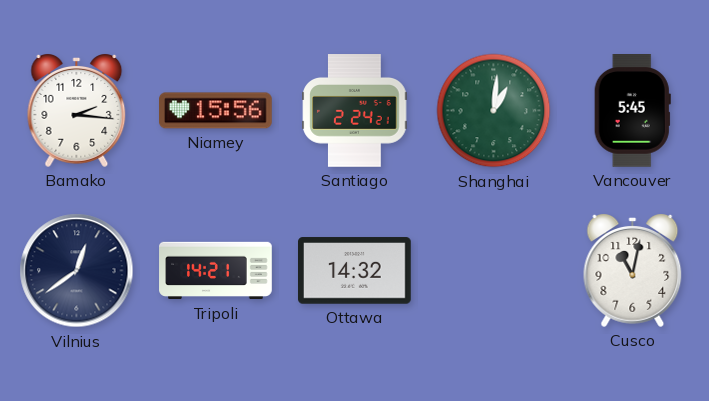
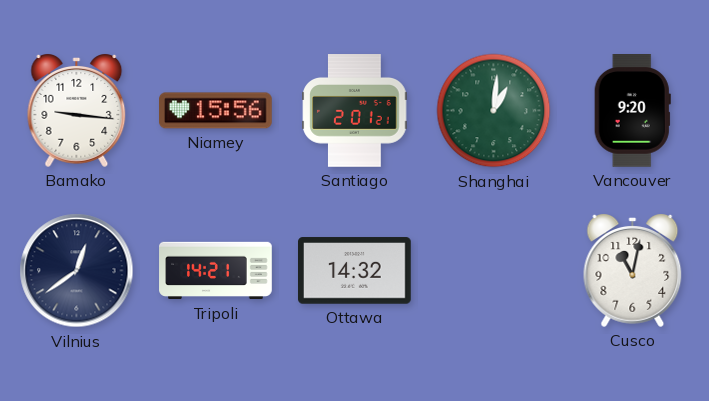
Bamako: 2:16 -> 9:16
Santiago: 2:24 -> 2:01
Vancouver: 5:45 -> 9:20
